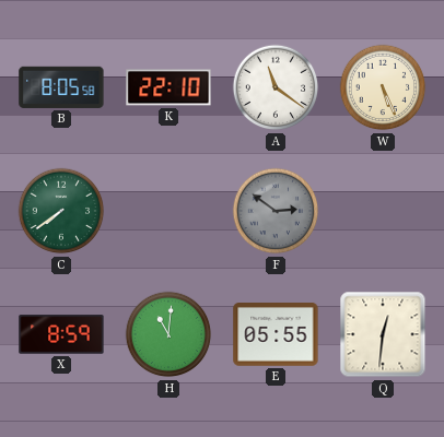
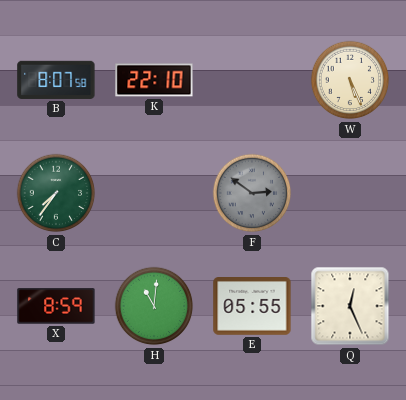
B: 8:05 -> 8:07
A: 11:21 -> none
C: 7:39 -> 7:36
Q: 12:31 -> 12:26
